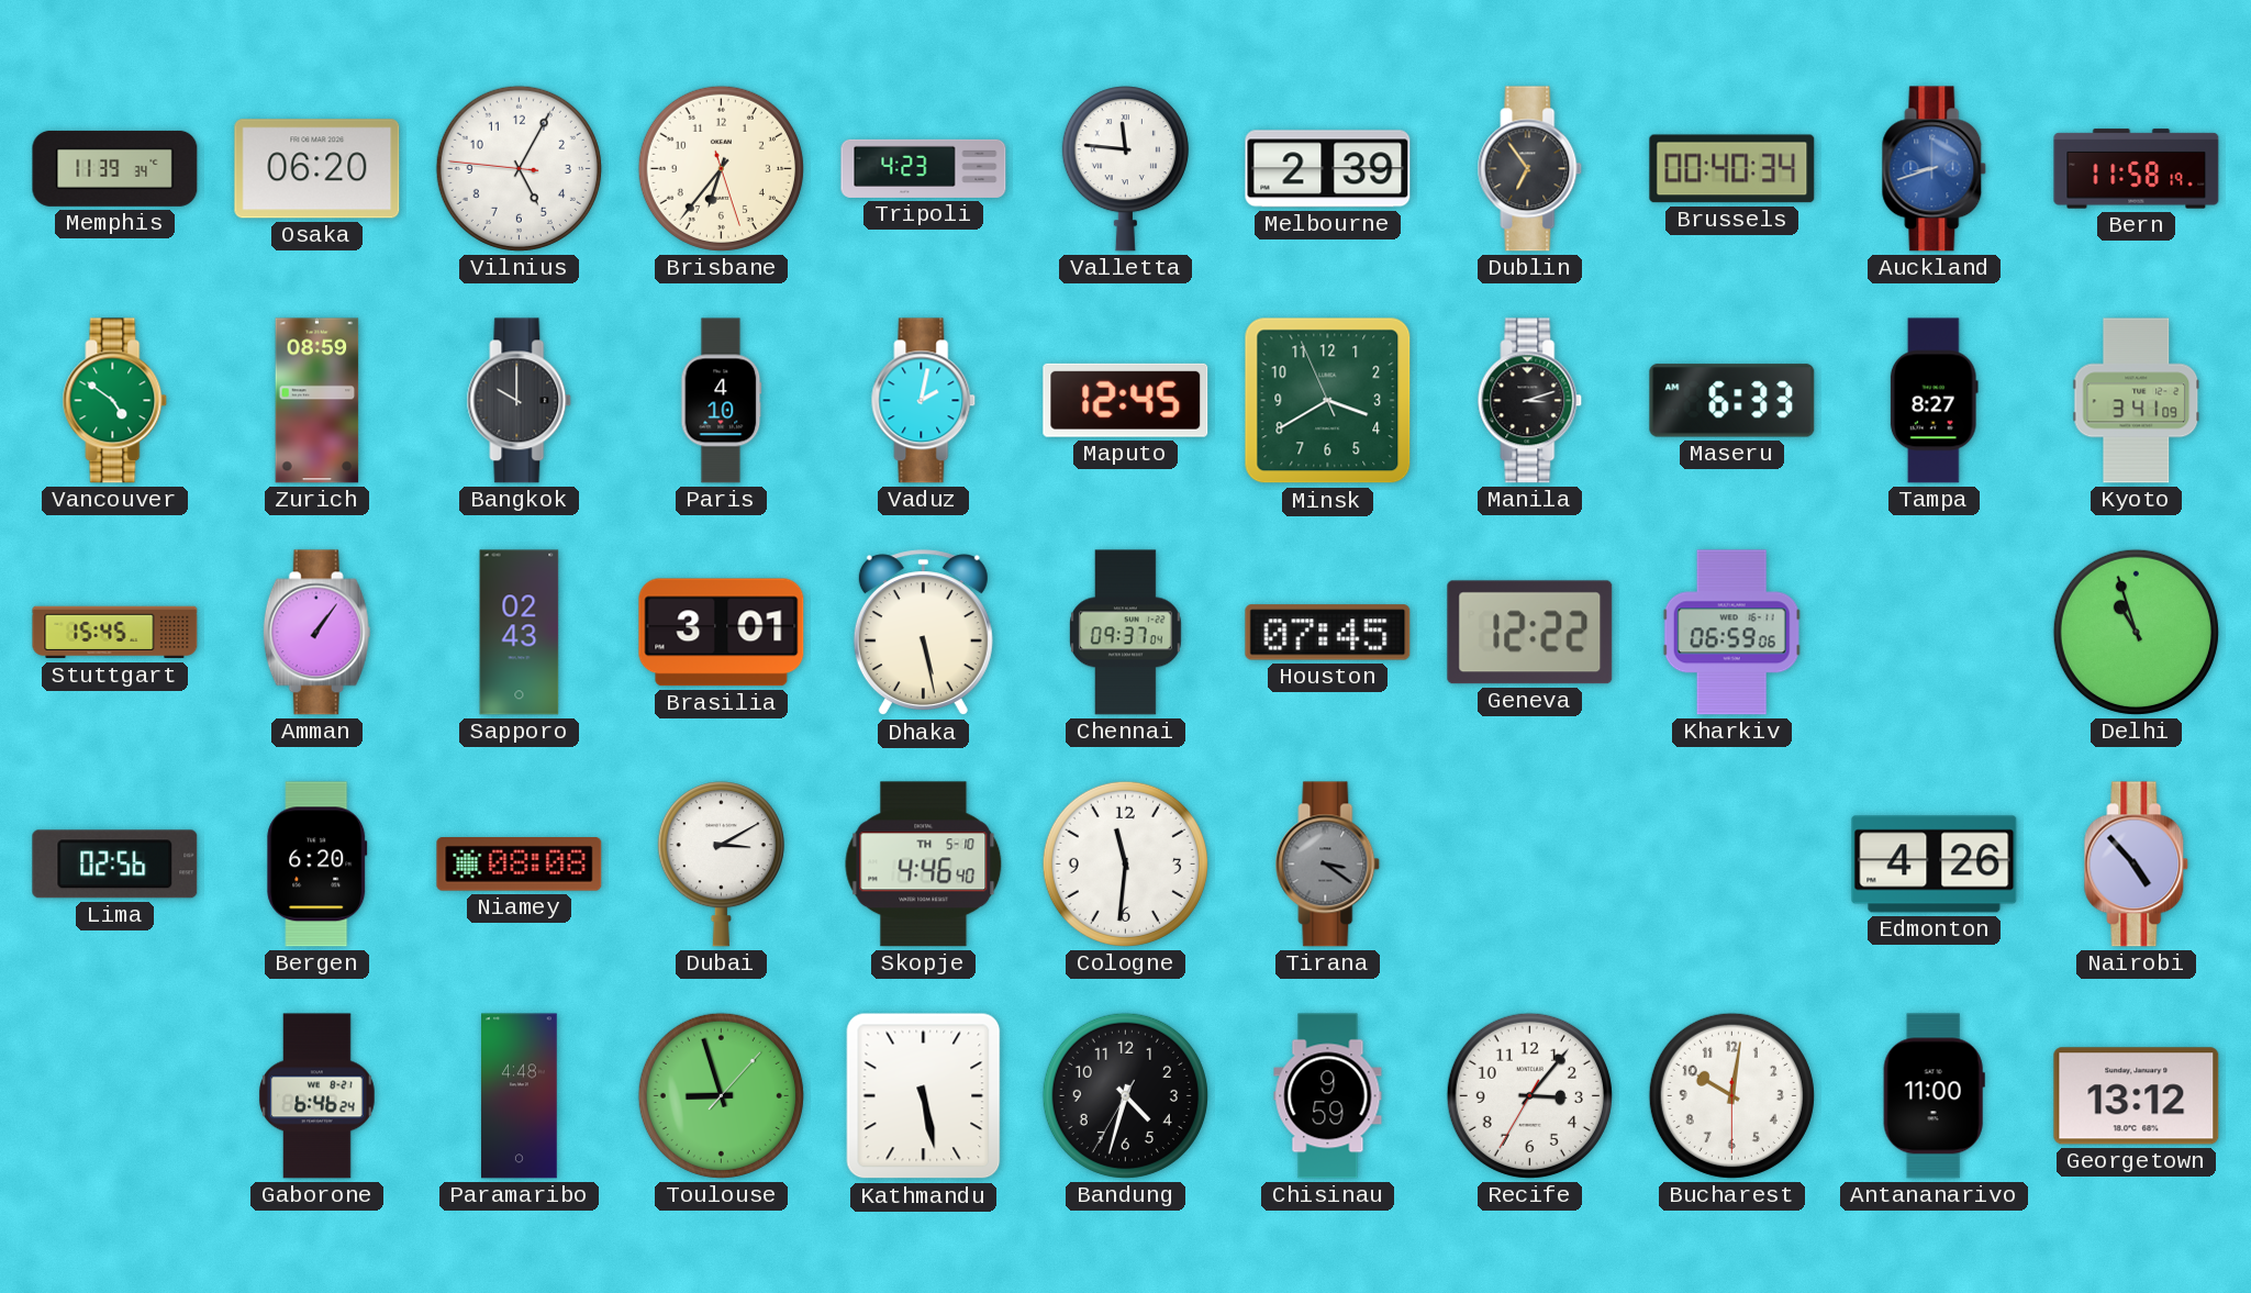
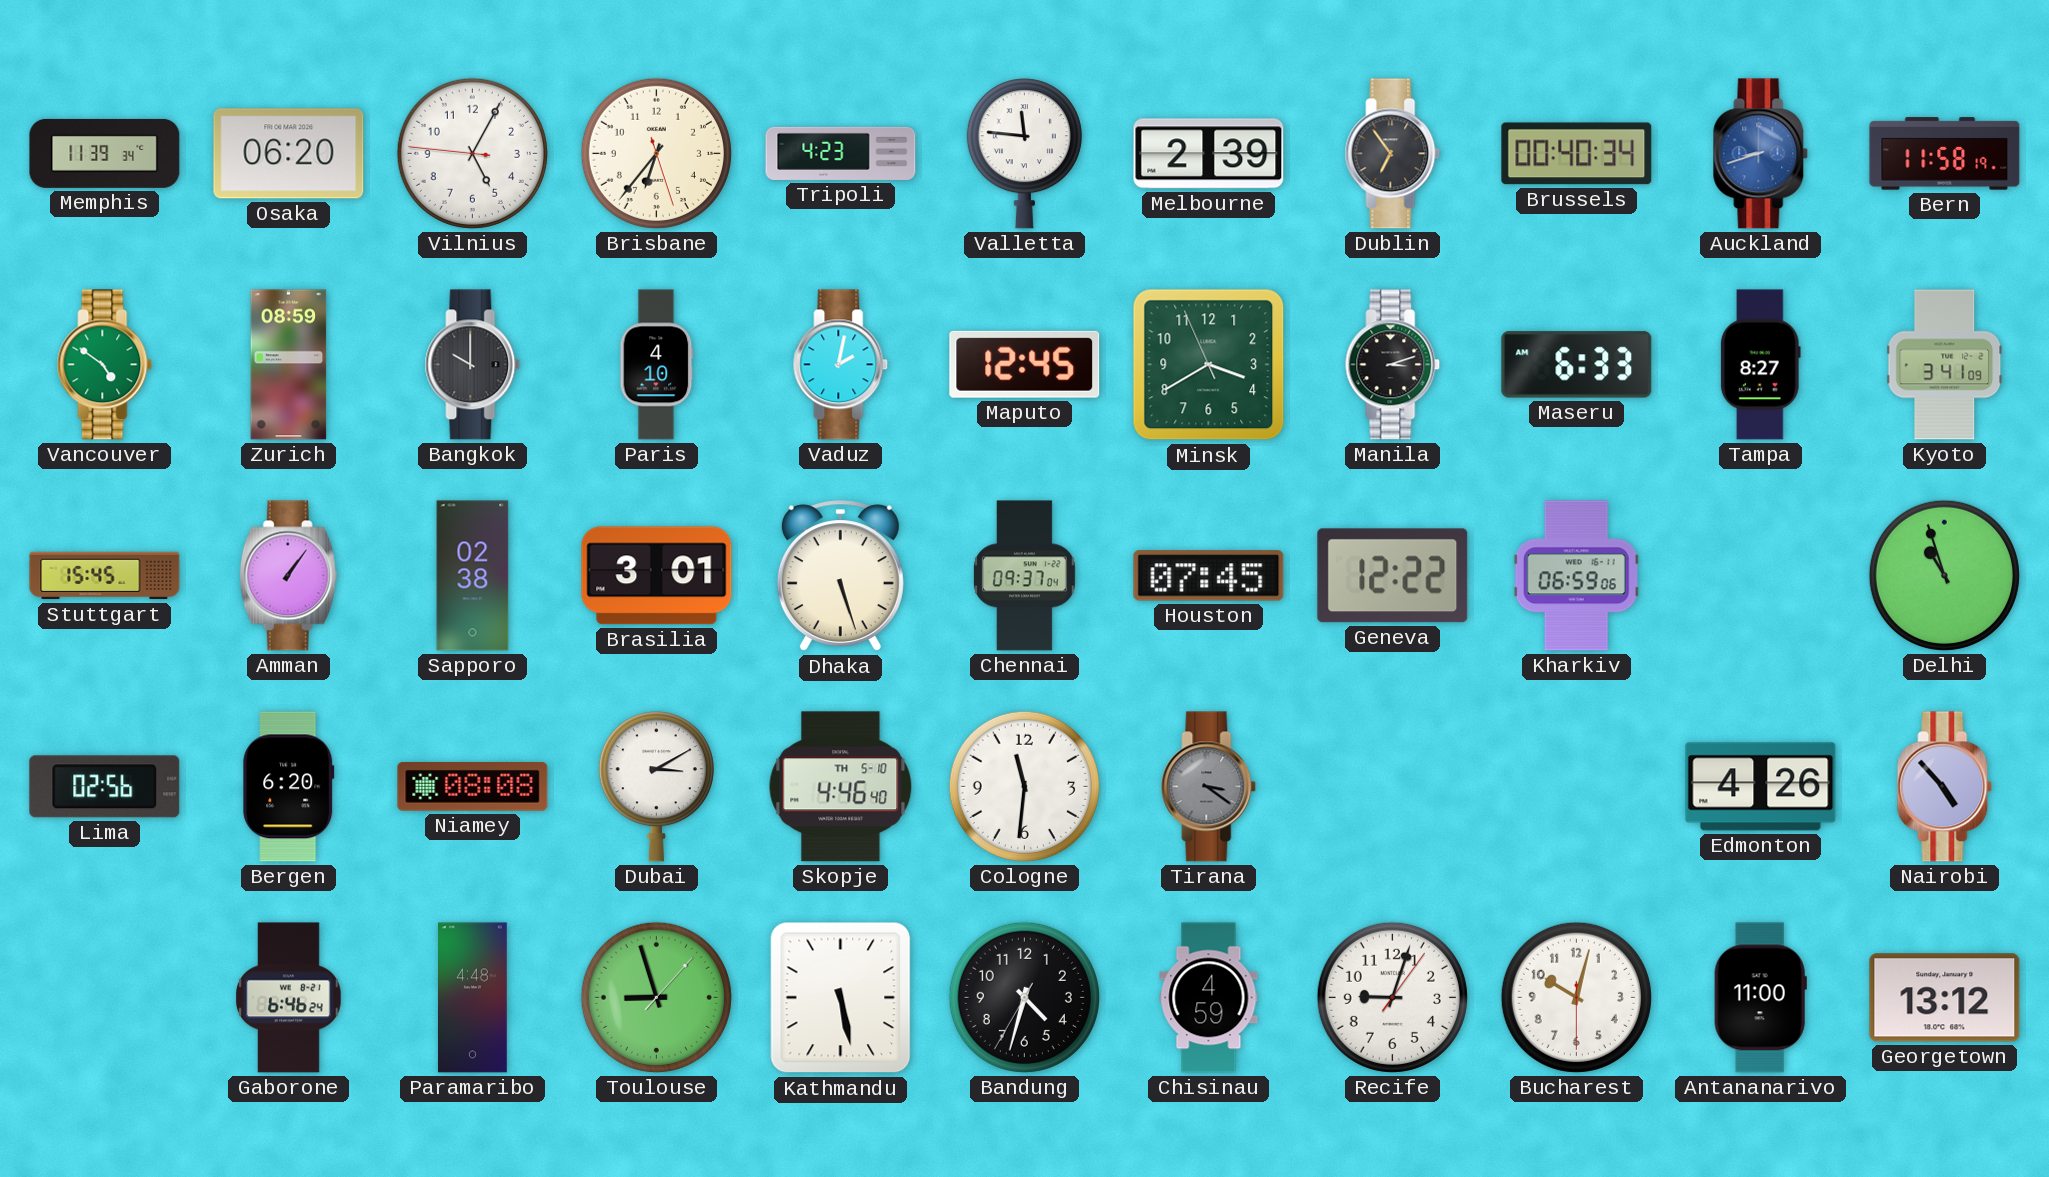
Sapporo: 02:43 -> 02:38
Dhaka: 5:28 -> 5:27
Chisinau: 9:59 -> 4:59
Recife: 3:06 -> 9:03
Bucharest: 10:01 -> 10:02
